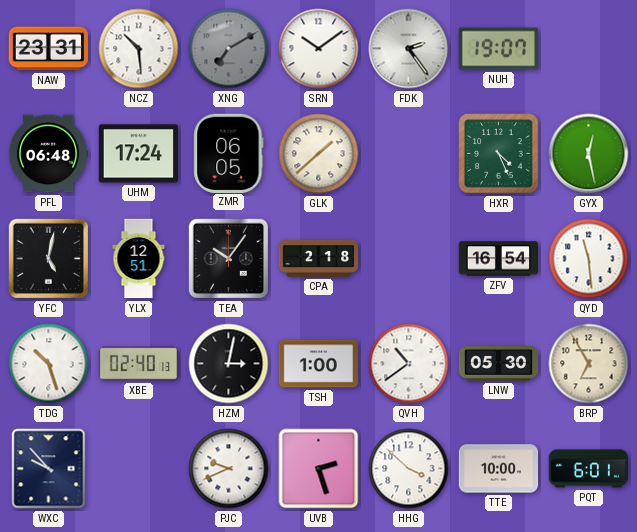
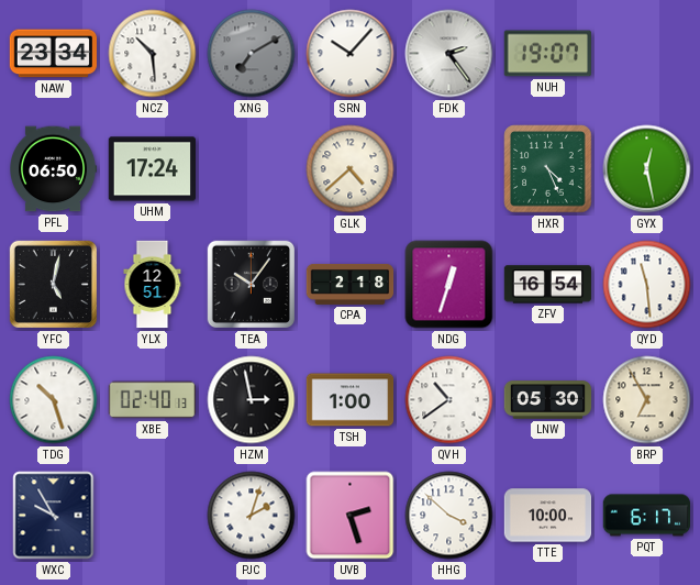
NAW: 23:31 -> 23:34
SRN: 10:09 -> 10:07
PFL: 06:48 -> 06:50
ZMR: 06:05 -> none
GLK: 1:38 -> 4:38
NDG: none -> 12:33
HZM: 3:02 -> 2:58
WXC: 9:53 -> 9:55
PJC: 9:41 -> 2:03
PQT: 6:01 -> 6:17
